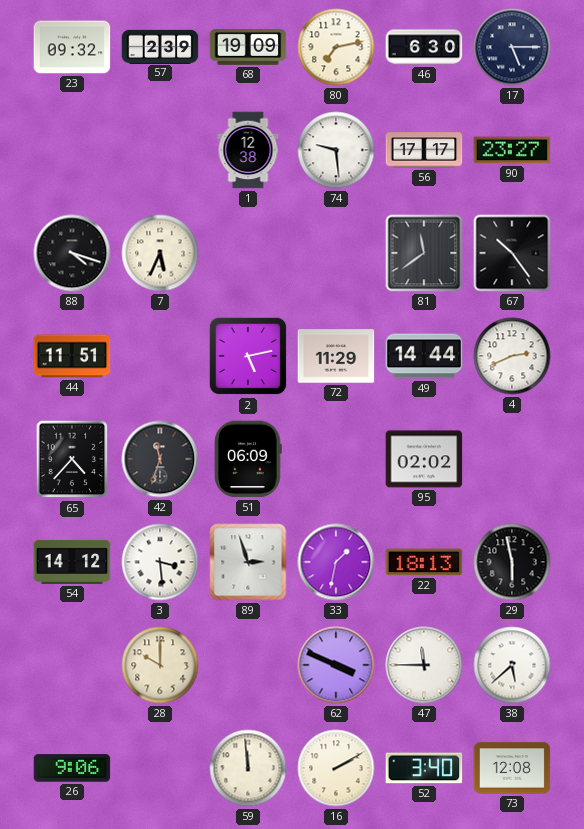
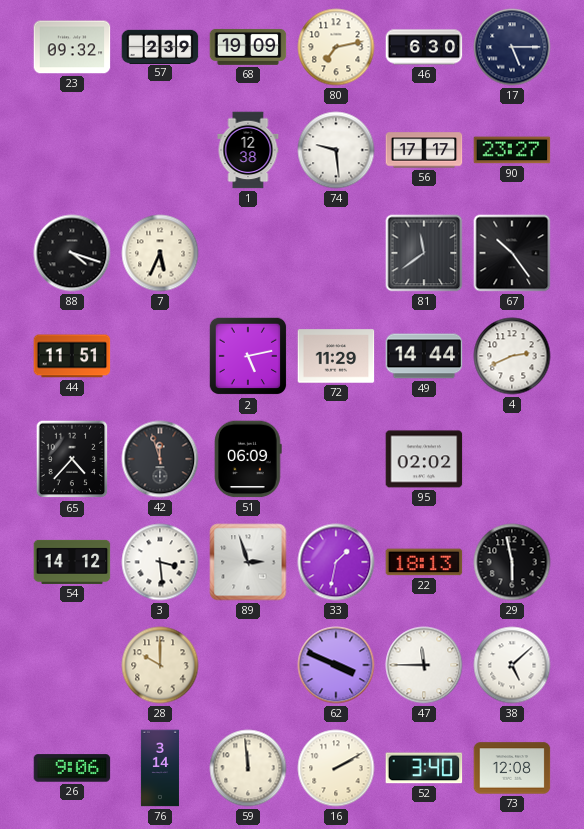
42: 11:33 -> 11:57
38: 5:38 -> 5:08
76: none -> 3:14
